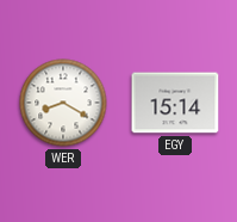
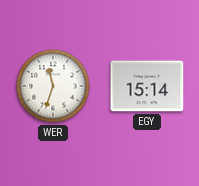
WER: 8:20 -> 11:33
